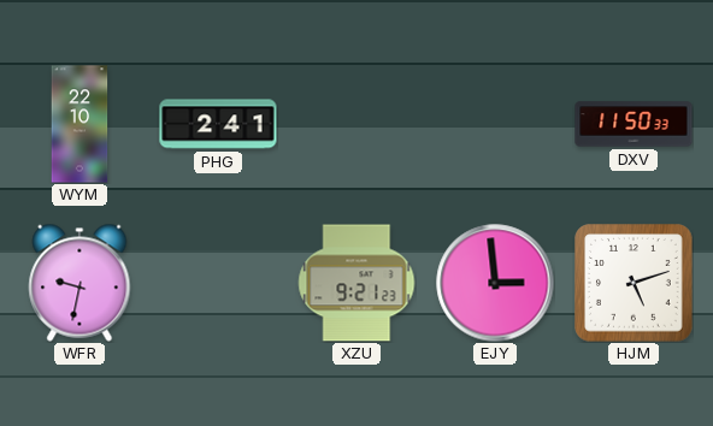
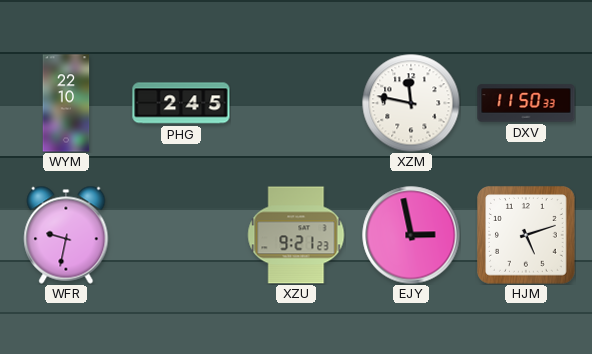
PHG: 2:41 -> 2:45
XZM: none -> 11:47
EJY: 2:59 -> 2:58
